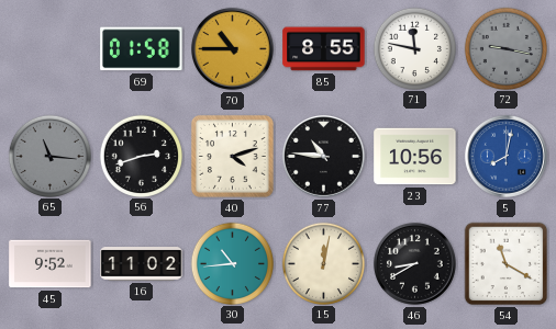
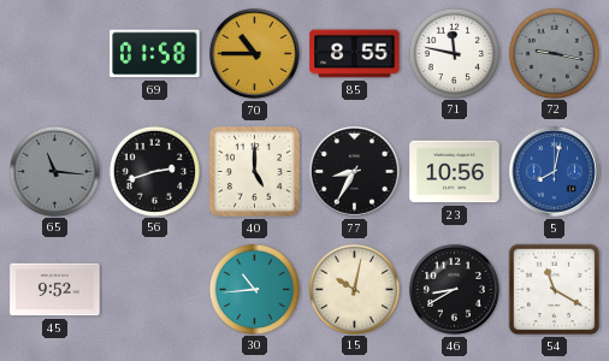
40: 4:12 -> 5:00
77: 10:46 -> 8:35
16: 11:02 -> none
15: 12:02 -> 10:02
